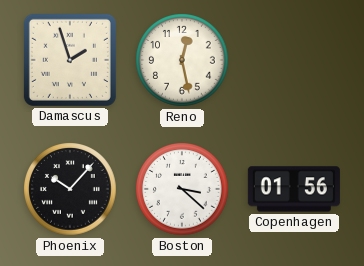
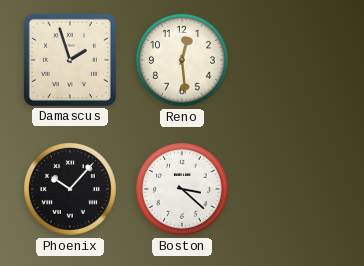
Reno: 12:28 -> 12:29
Copenhagen: 01:56 -> none
